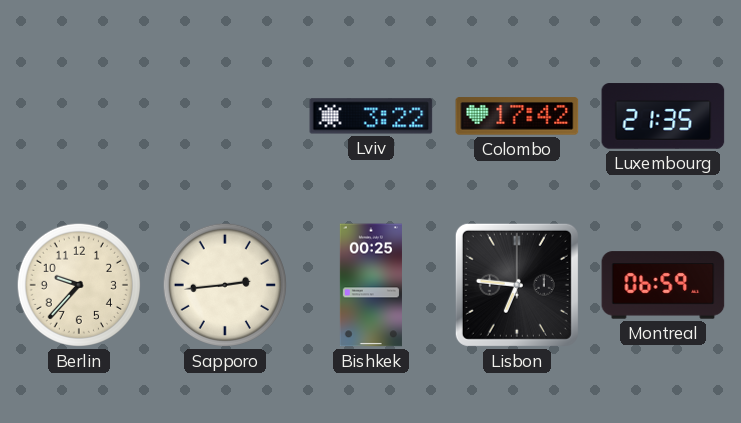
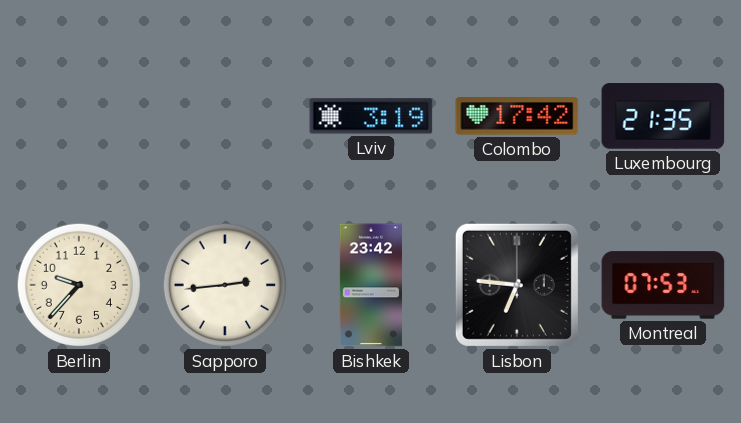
Lviv: 3:22 -> 3:19
Bishkek: 00:25 -> 23:42
Montreal: 06:59 -> 07:53
